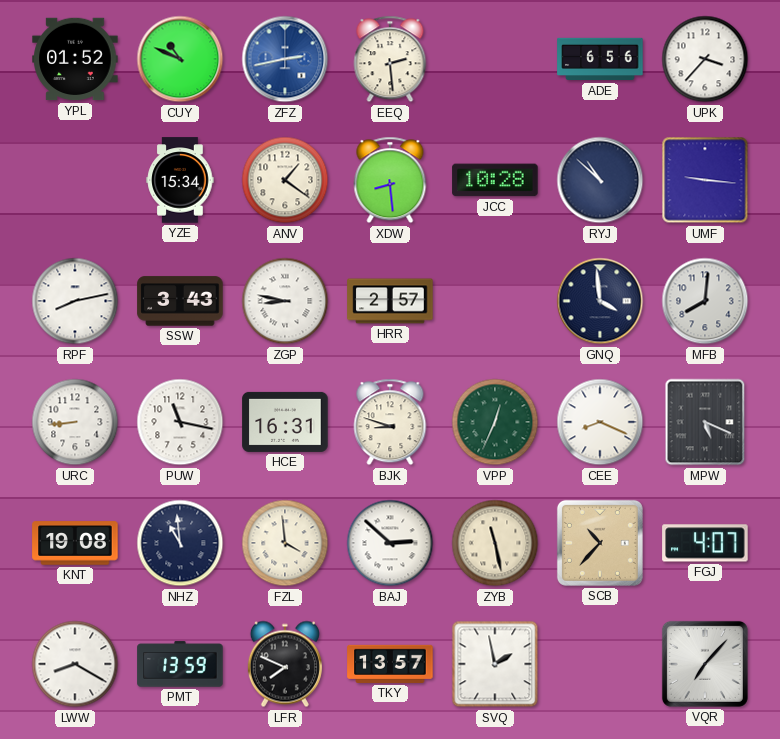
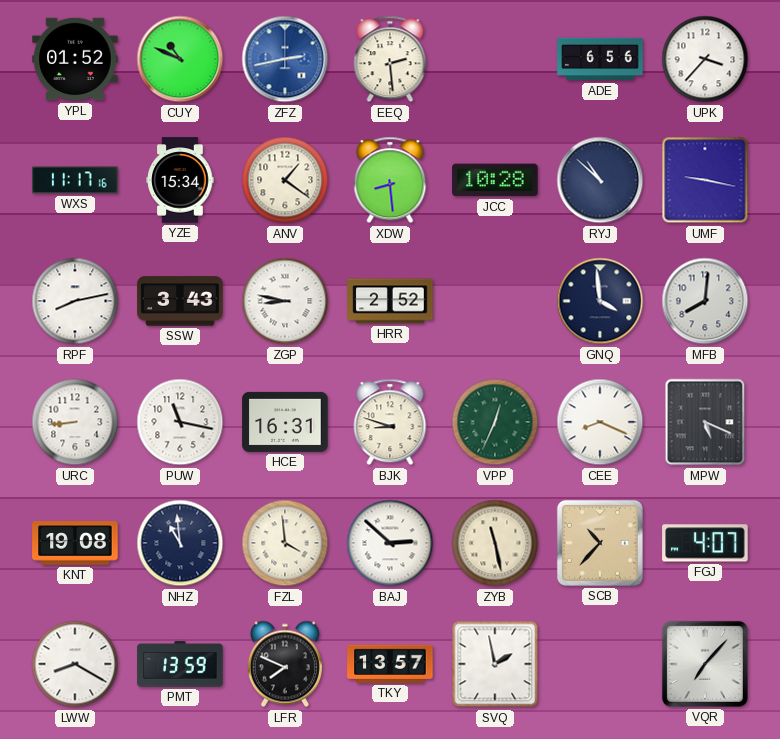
WXS: none -> 11:17
UMF: 9:16 -> 9:17
HRR: 2:57 -> 2:52
